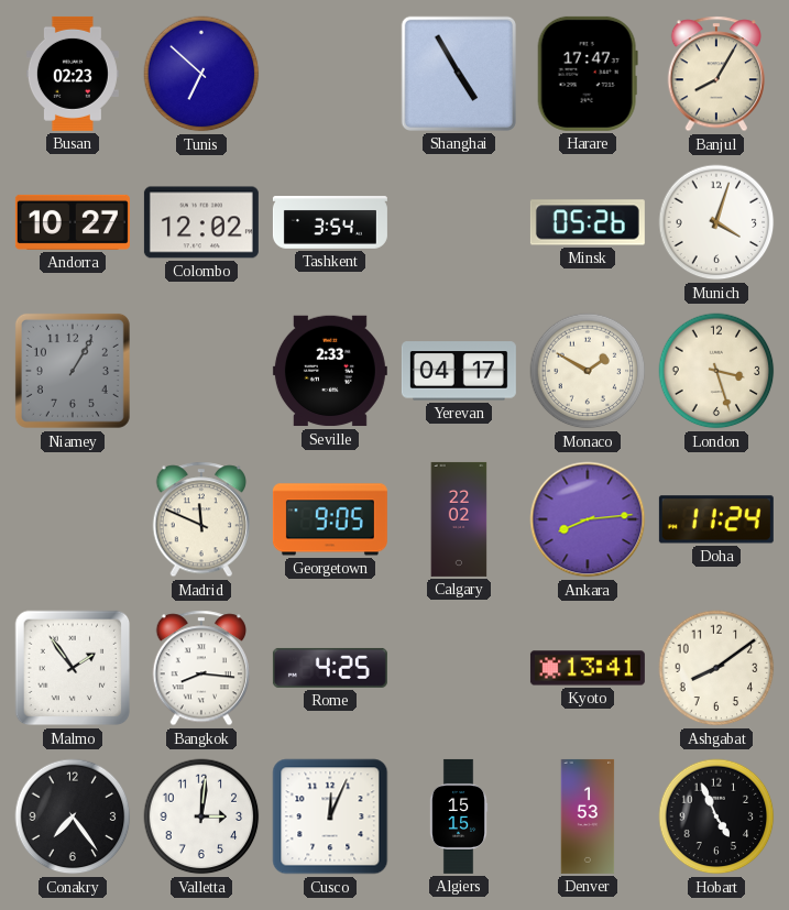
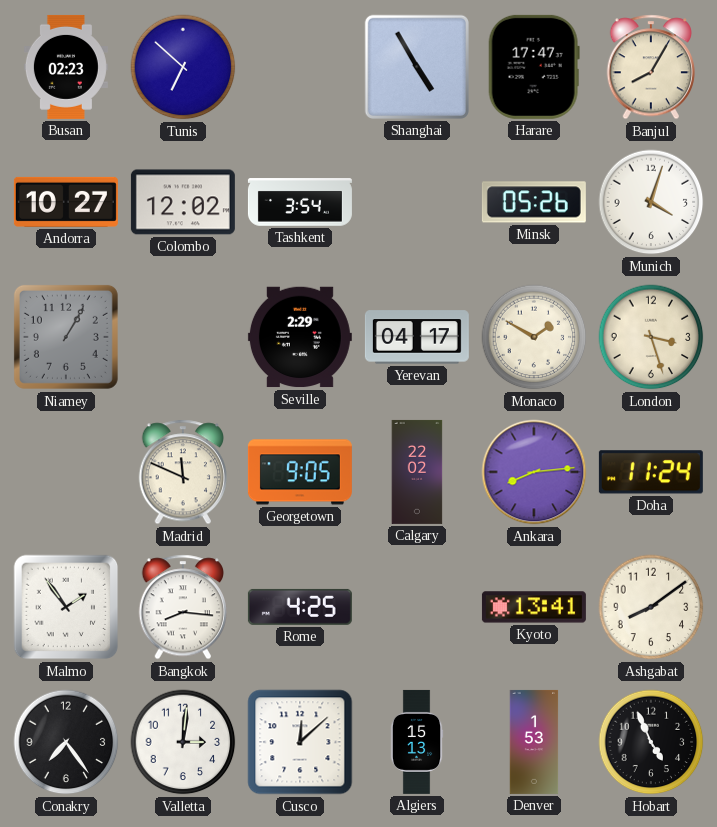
Seville: 2:33 -> 2:29
Cusco: 12:04 -> 12:08
Algiers: 15:15 -> 15:13
